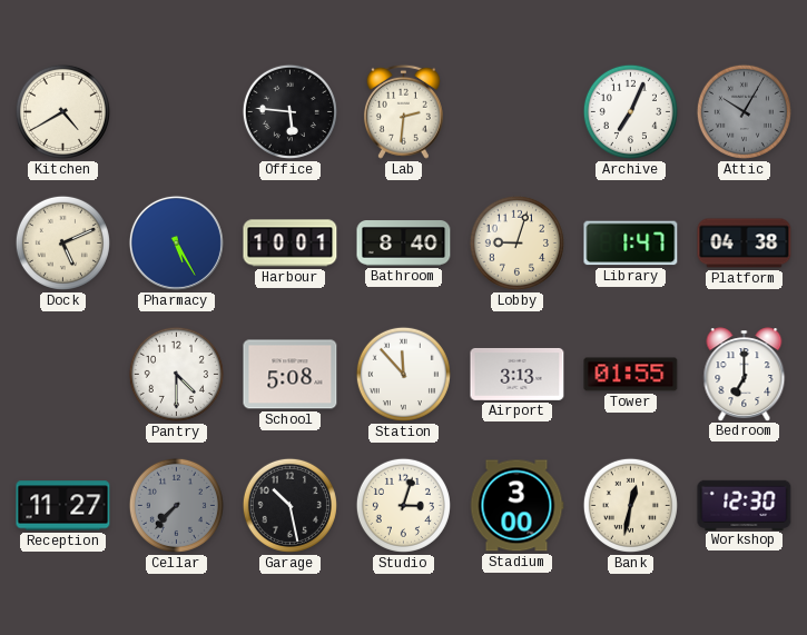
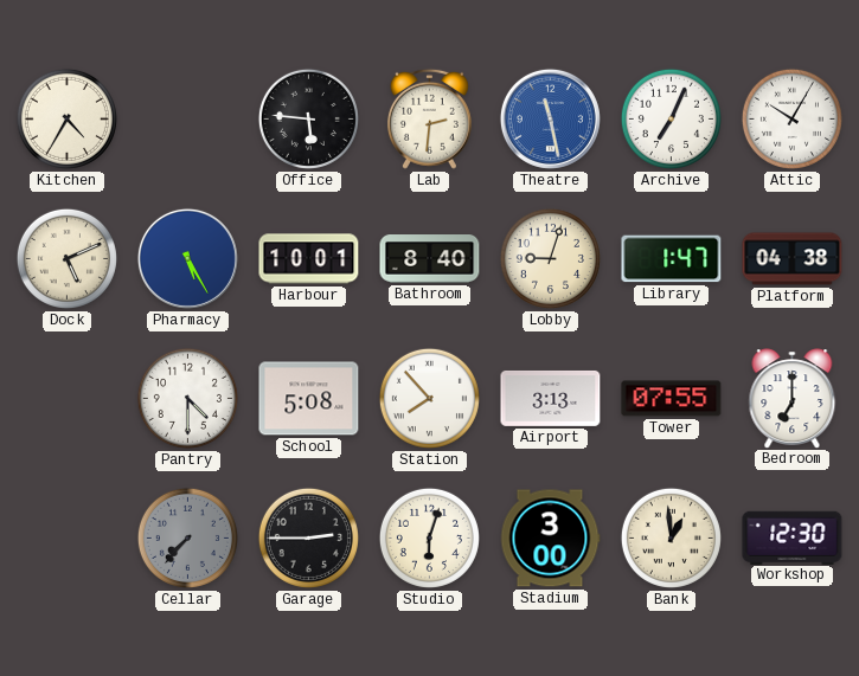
Kitchen: 4:40 -> 4:35
Theatre: none -> 11:28
Attic dial: grey -> white
Station: 11:53 -> 7:53
Tower: 01:55 -> 07:55
Reception: 11:27 -> none
Garage: 10:28 -> 2:45
Studio: 3:03 -> 6:03
Bank: 12:32 -> 12:59
